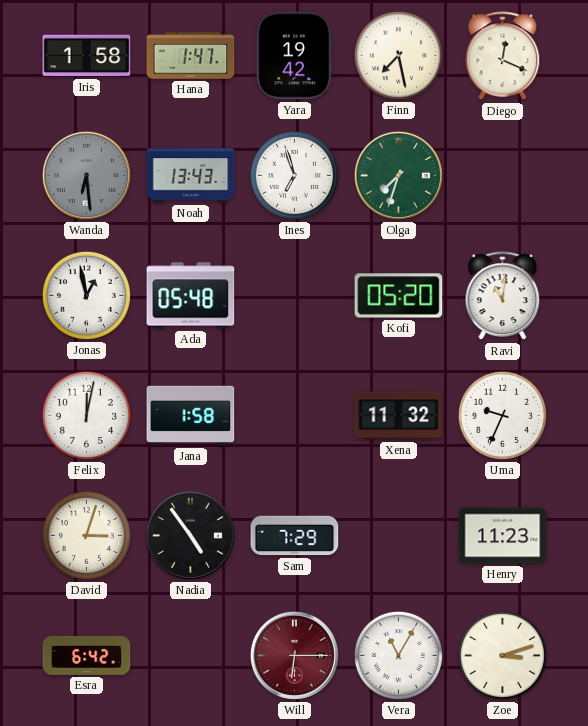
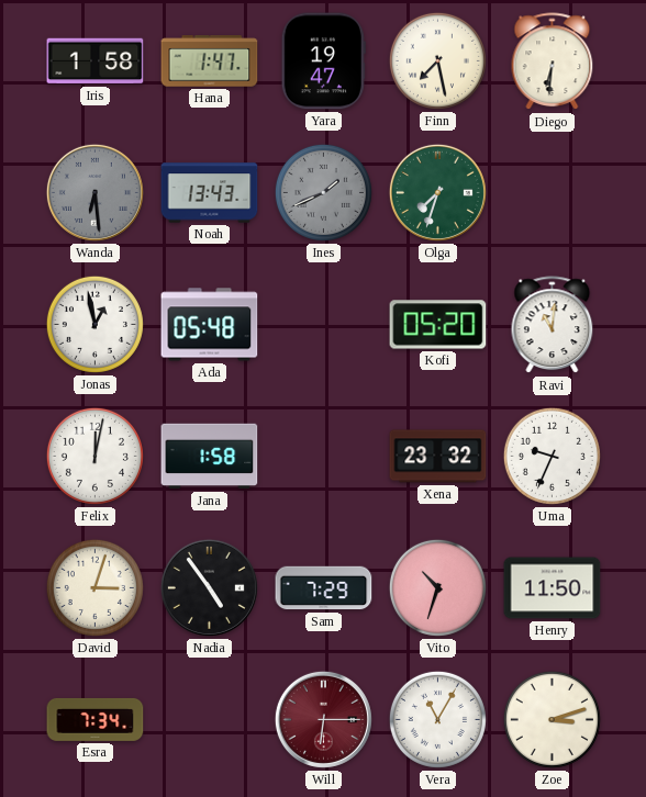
Yara: 19:42 -> 19:47
Diego: 12:19 -> 6:31
Ines: 6:57 -> 1:41
Ines dial: white -> grey
Xena: 11:32 -> 23:32
Vito: none -> 10:33
Henry: 11:23 -> 11:50
Esra: 6:42 -> 7:34
